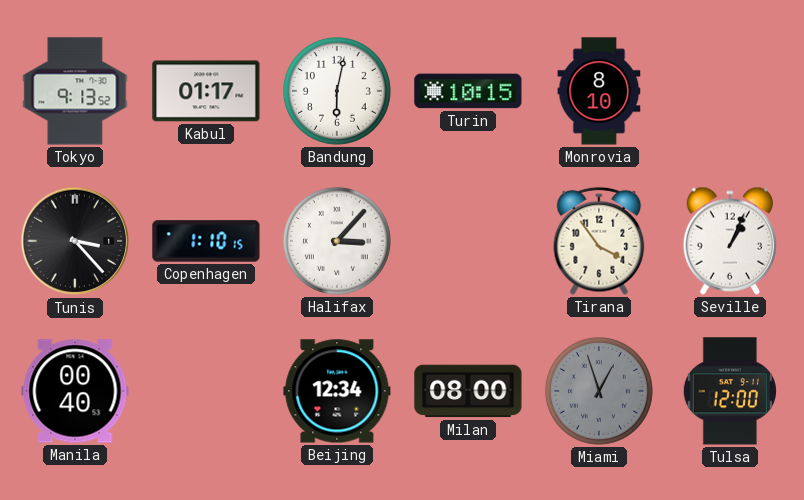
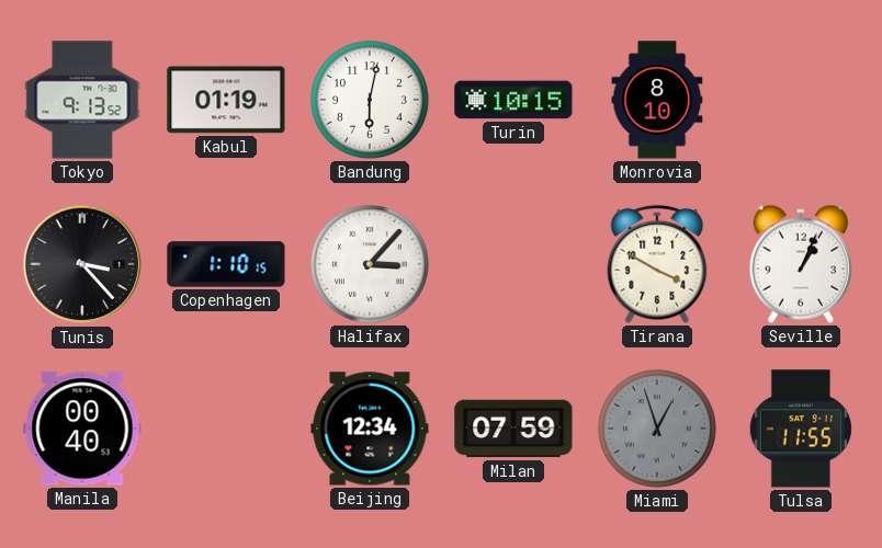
Kabul: 01:17 -> 01:19
Tirana: 3:54 -> 3:50
Milan: 08:00 -> 07:59
Tulsa: 12:00 -> 11:55
